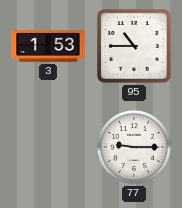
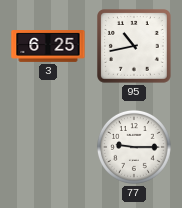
3: 1:53 -> 6:25
95: 10:45 -> 10:43
